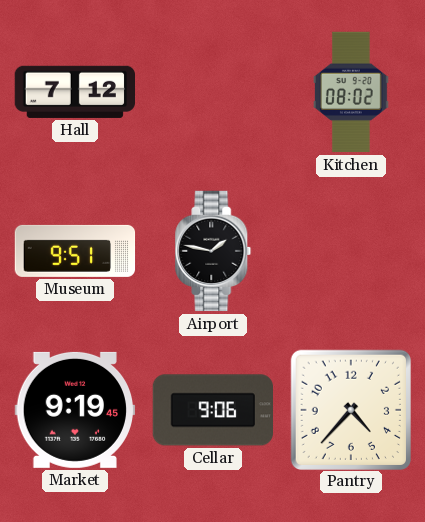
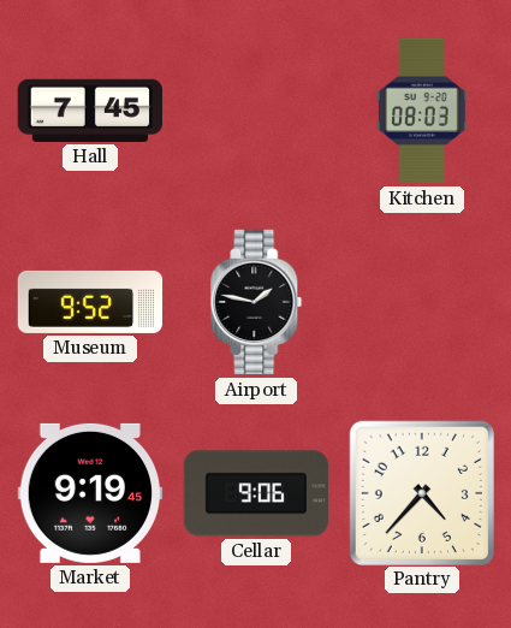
Hall: 7:12 -> 7:45
Kitchen: 08:02 -> 08:03
Museum: 9:51 -> 9:52
